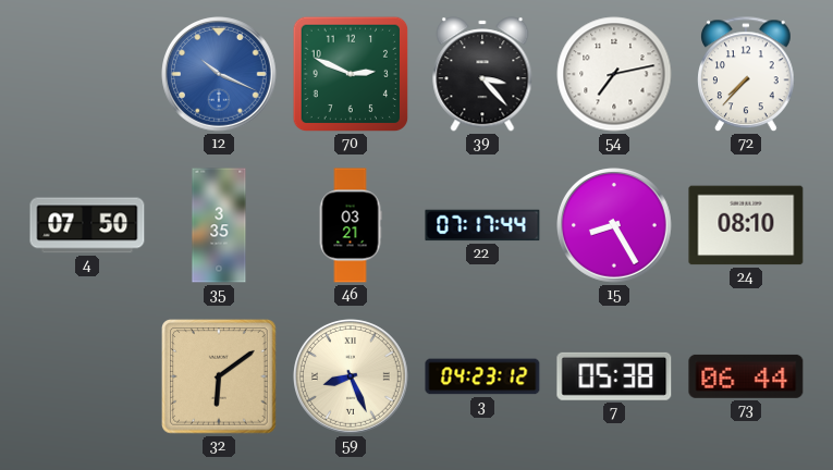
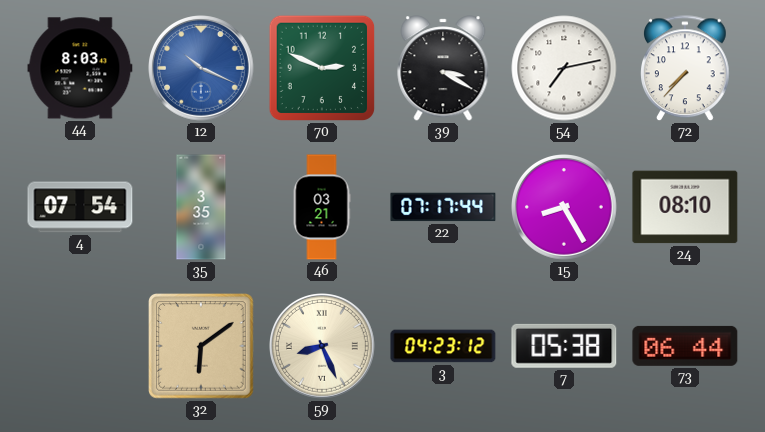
44: none -> 8:03
39: 3:23 -> 3:20
4: 07:50 -> 07:54
